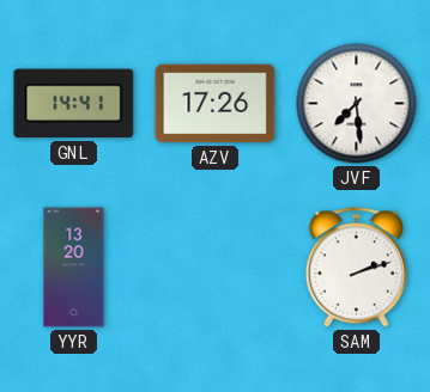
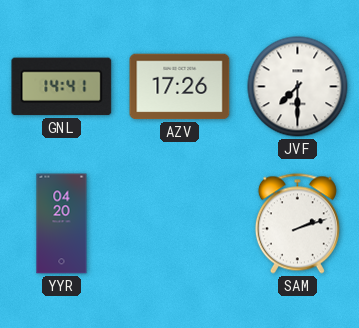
JVF: 7:29 -> 7:30
YYR: 13:20 -> 04:20
